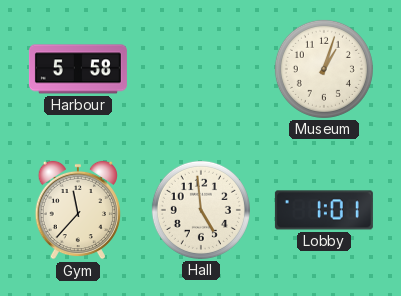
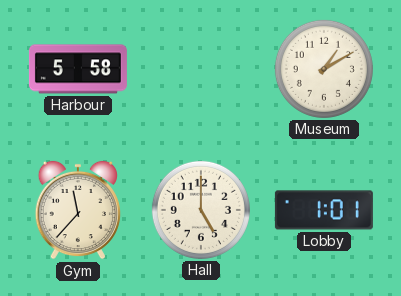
Museum: 1:03 -> 1:10
Hall: 4:59 -> 5:00
